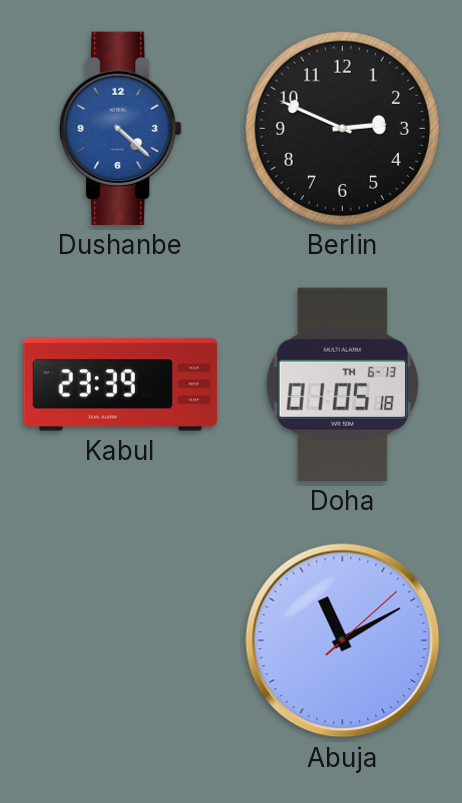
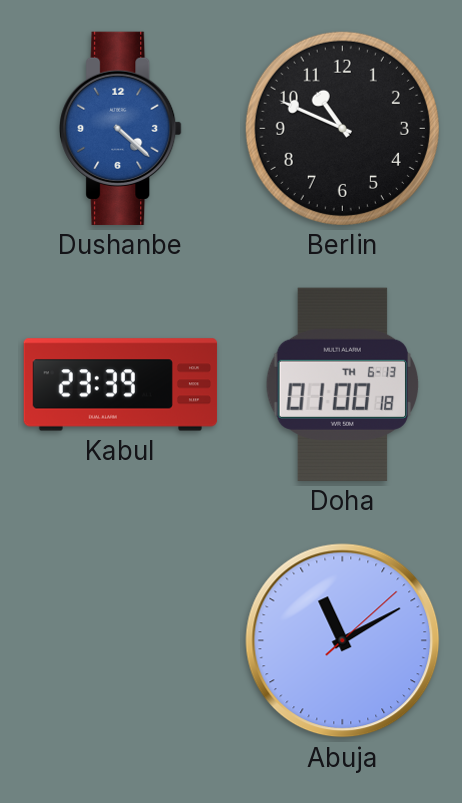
Berlin: 2:49 -> 10:49
Doha: 01:05 -> 01:00
